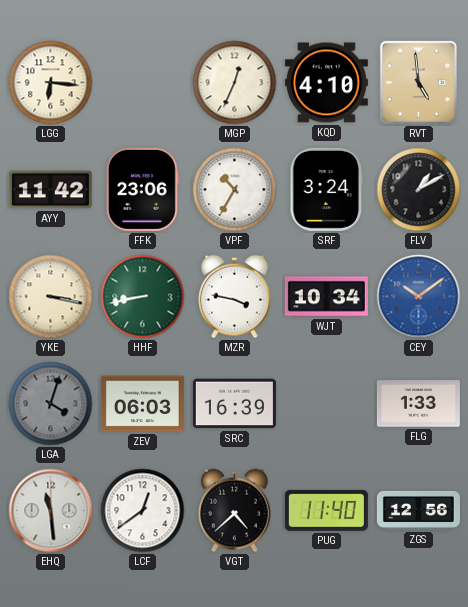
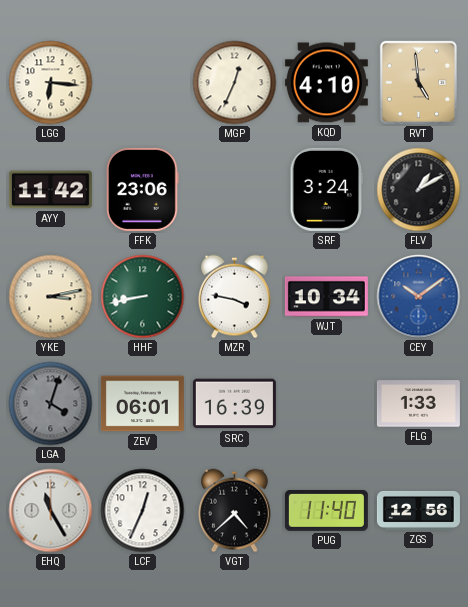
VPF: 10:35 -> none
YKE: 3:17 -> 3:13
ZEV: 06:03 -> 06:01
EHQ: 11:29 -> 11:25
LCF: 12:39 -> 12:34
